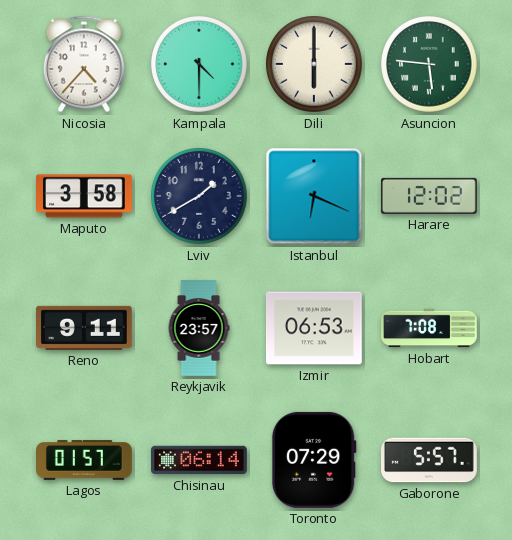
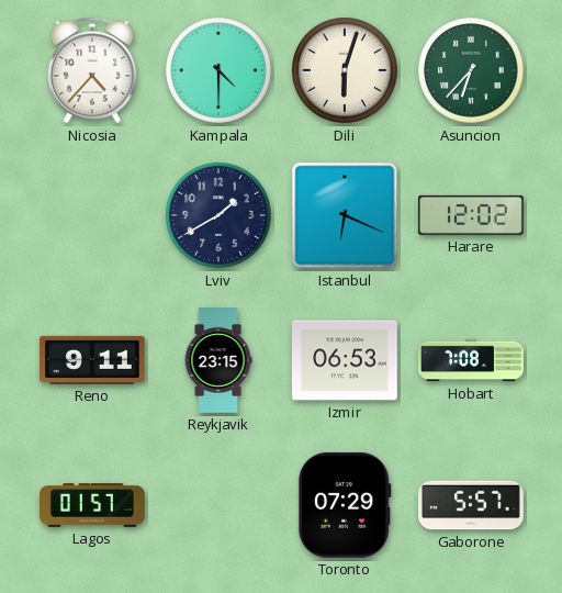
Dili: 6:00 -> 6:03
Asuncion: 5:46 -> 6:37
Maputo: 3:58 -> none
Reykjavik: 23:57 -> 23:15
Chisinau: 06:14 -> none
